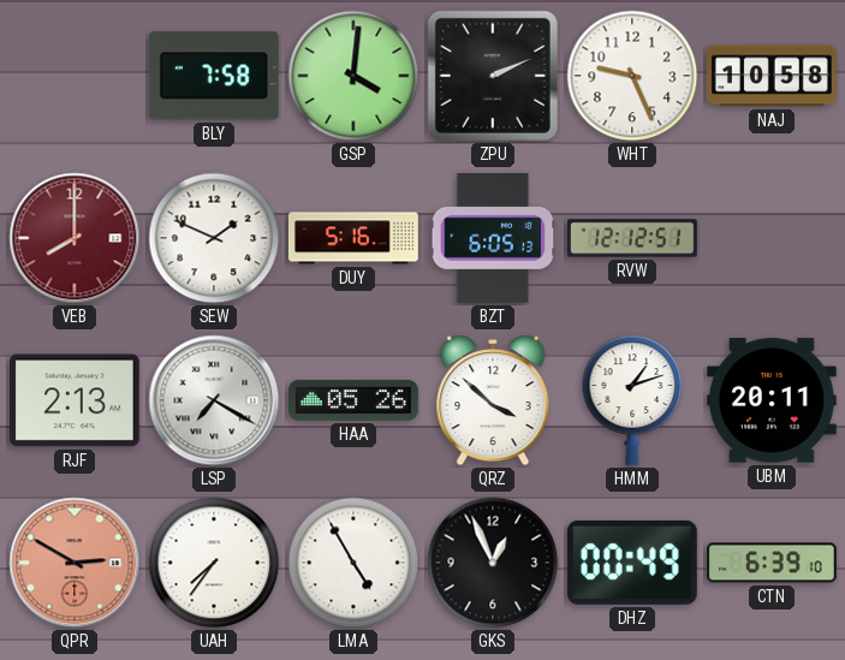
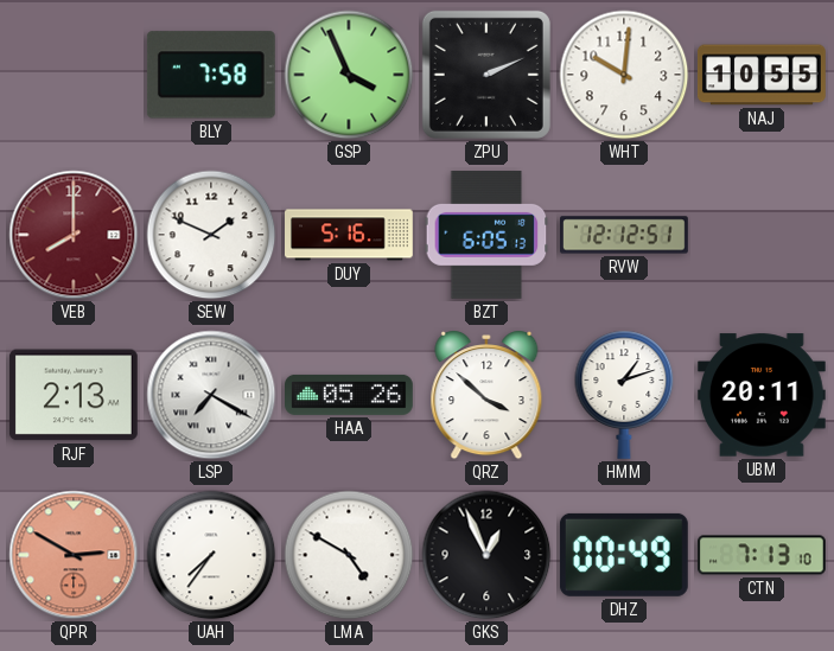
GSP: 4:01 -> 3:56
WHT: 9:26 -> 10:01
NAJ: 10:58 -> 10:55
LMA: 4:55 -> 4:50
CTN: 6:39 -> 7:13
